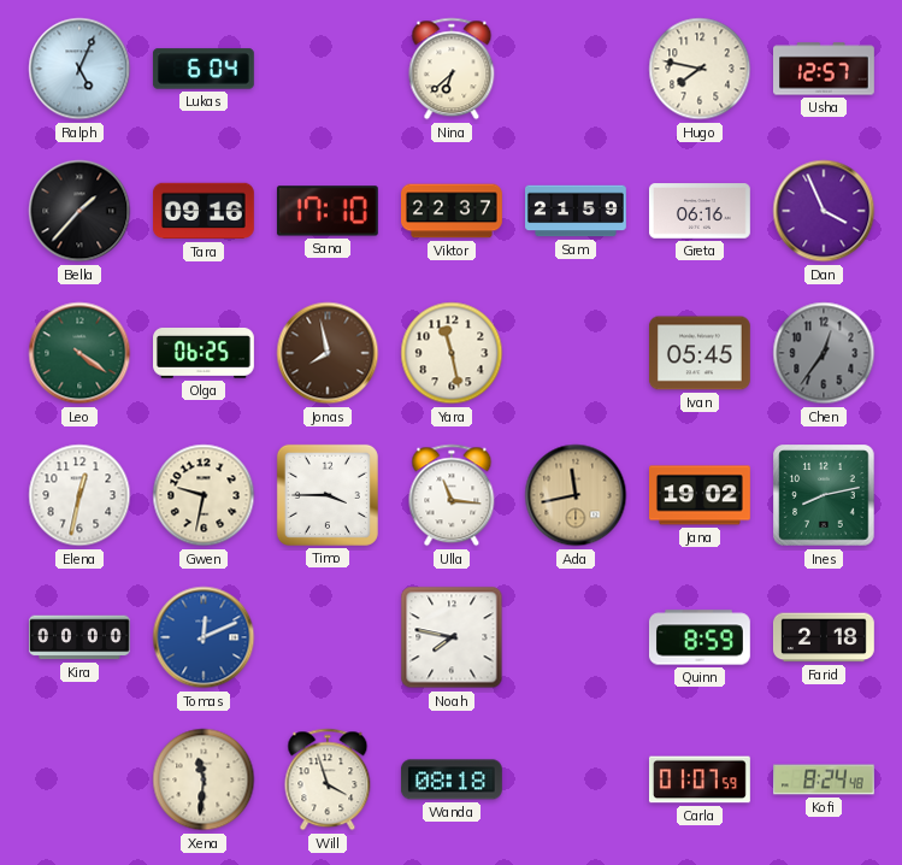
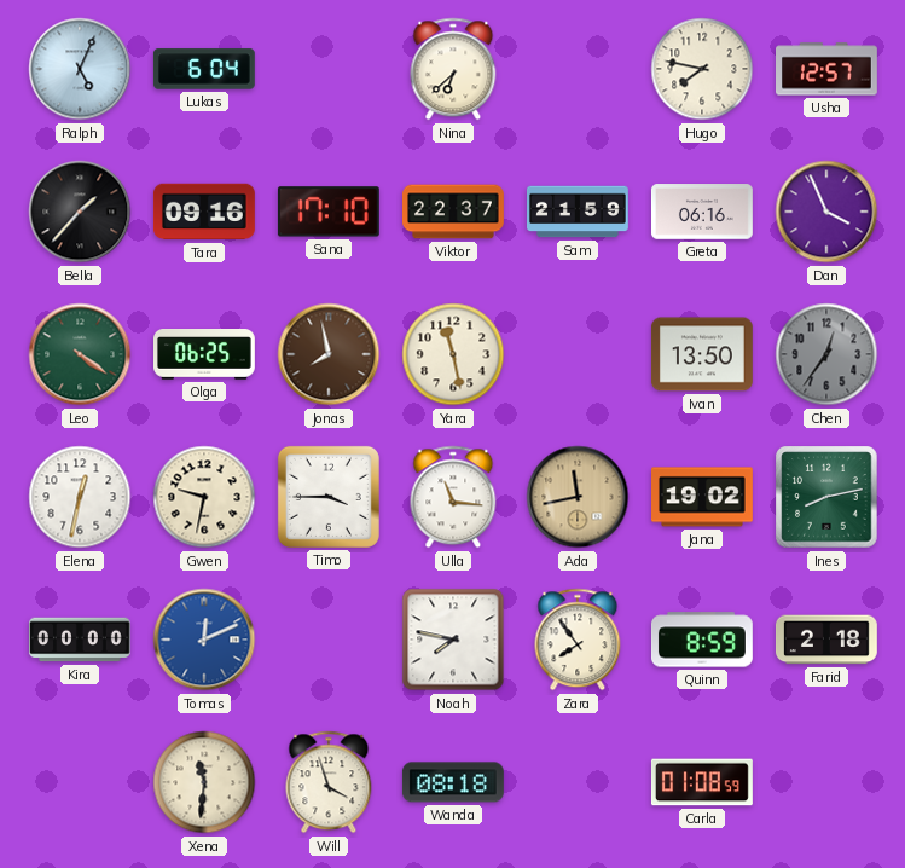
Ivan: 05:45 -> 13:50
Zara: none -> 7:54
Carla: 01:07 -> 01:08
Kofi: 8:24 -> none
